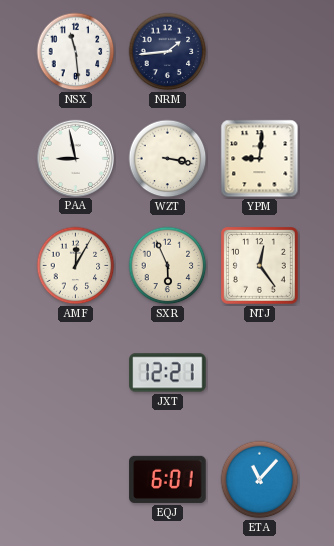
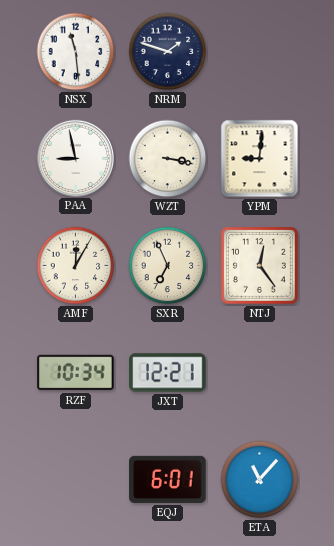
NRM: 1:44 -> 1:48
SXR: 5:56 -> 6:56
RZF: none -> 10:34
